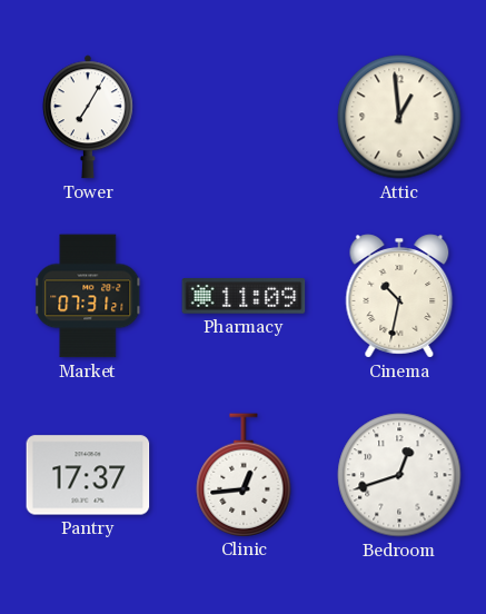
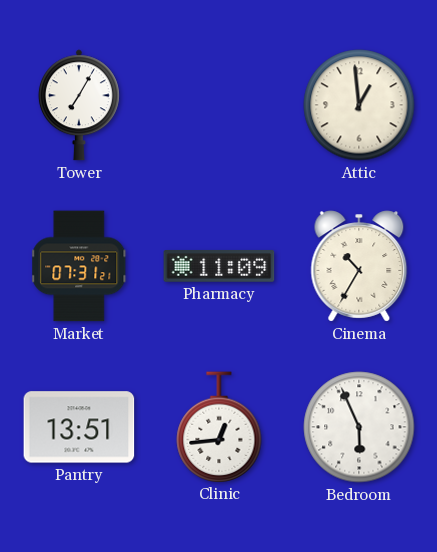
Cinema: 10:32 -> 10:35
Pantry: 17:37 -> 13:51
Bedroom: 12:42 -> 5:56
